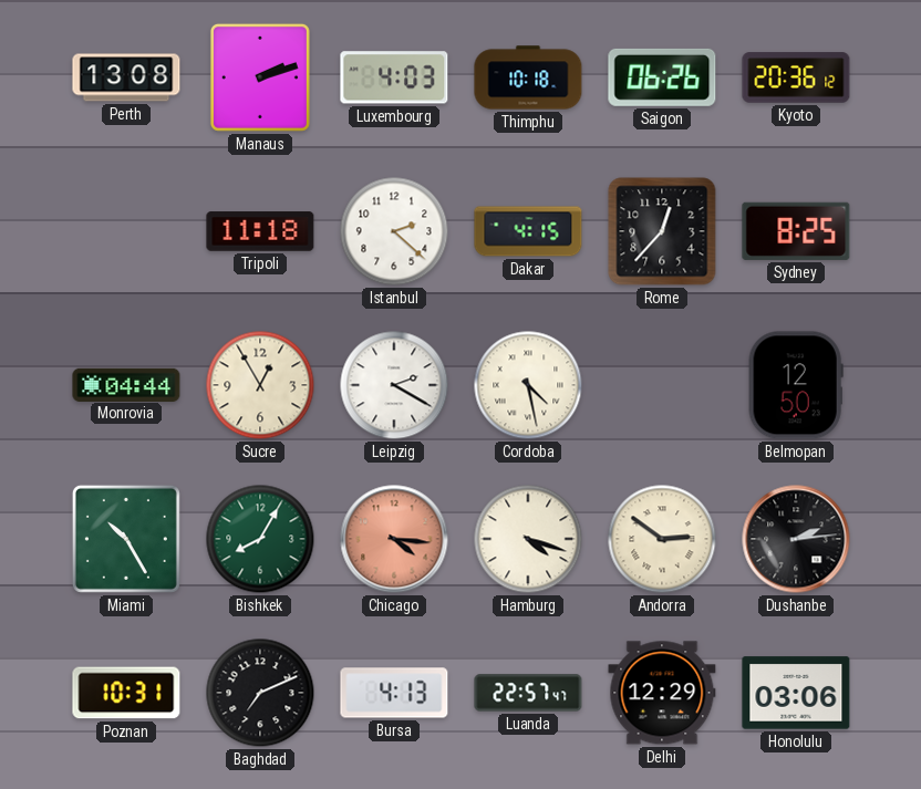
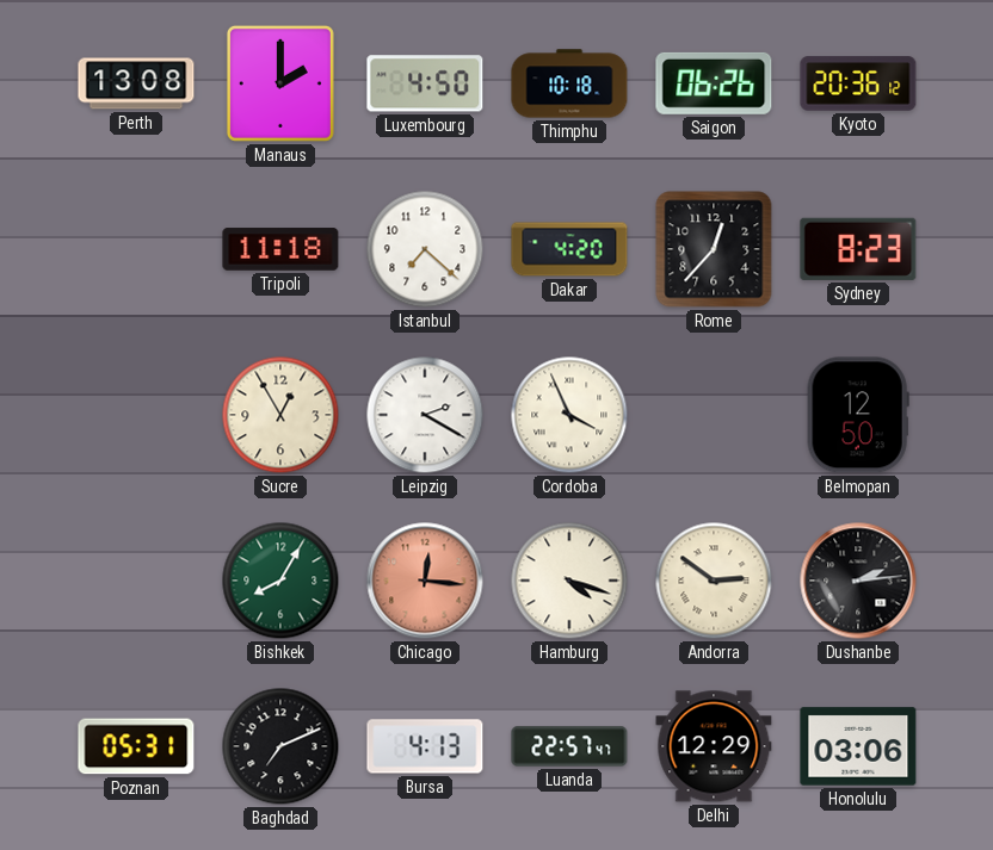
Manaus: 2:12 -> 2:00
Luxembourg: 4:03 -> 4:50
Istanbul: 2:22 -> 7:22
Dakar: 4:15 -> 4:20
Sydney: 8:25 -> 8:23
Monrovia: 04:44 -> none
Cordoba: 4:28 -> 3:56
Miami: 10:25 -> none
Chicago: 4:16 -> 12:16
Poznan: 10:31 -> 05:31
